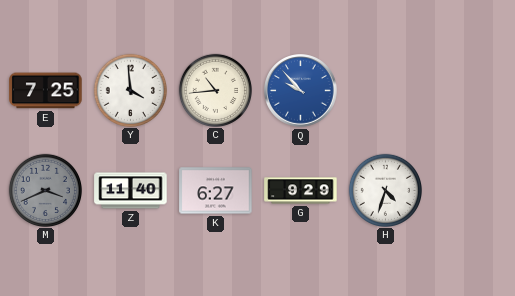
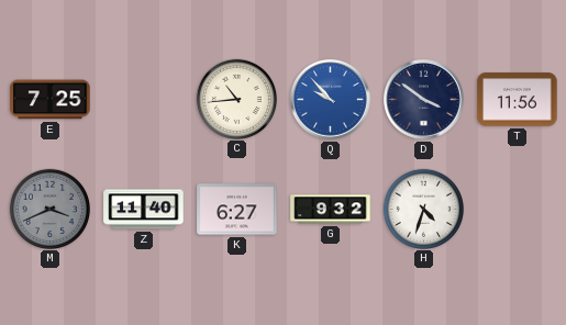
Y: 3:59 -> none
D: none -> 3:51
T: none -> 11:56
G: 9:29 -> 9:32
